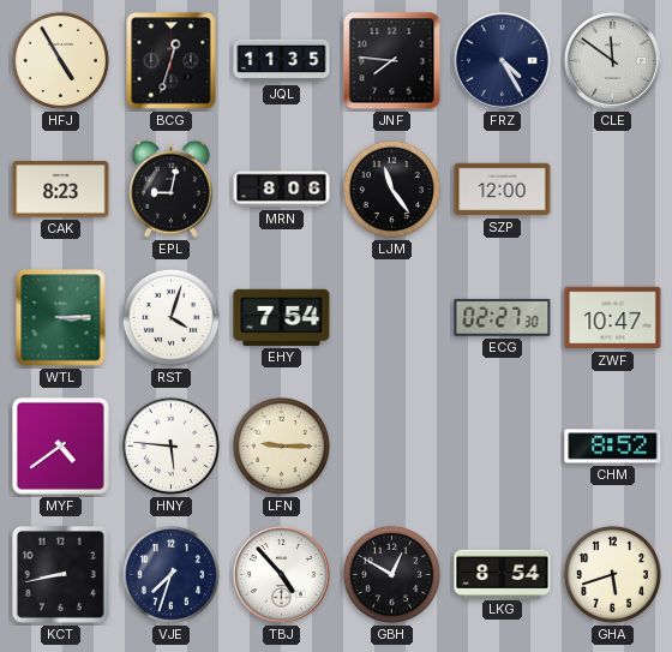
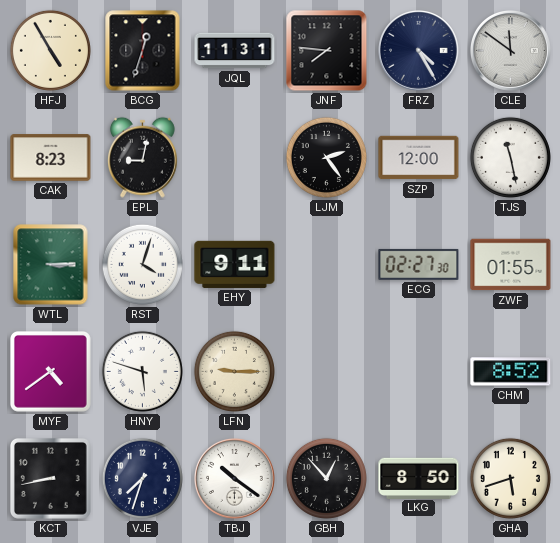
JQL: 11:35 -> 11:31
MRN: 8:06 -> none
LJM: 11:24 -> 2:24
TJS: none -> 11:28
EHY: 7:54 -> 9:11
ZWF: 10:47 -> 01:55
HNY: 5:46 -> 5:48
TBJ: 4:53 -> 10:21
GBH: 12:50 -> 12:53
LKG: 8:54 -> 8:50
